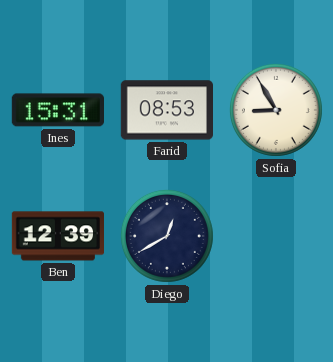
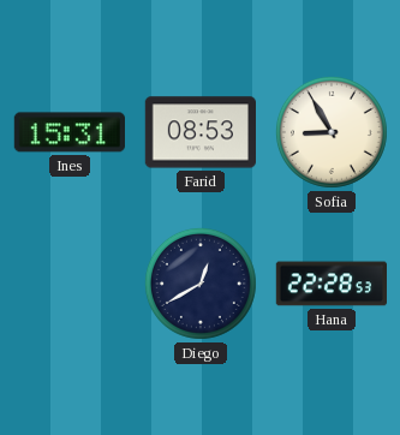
Ben: 12:39 -> none
Hana: none -> 22:28
